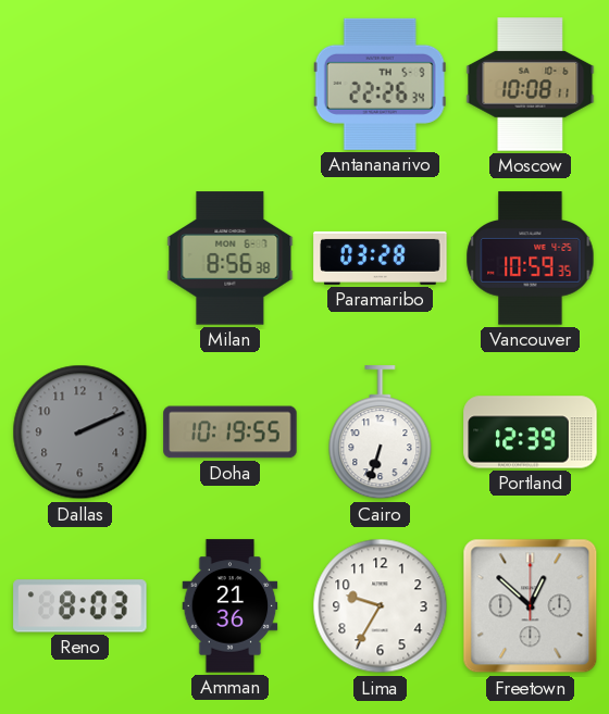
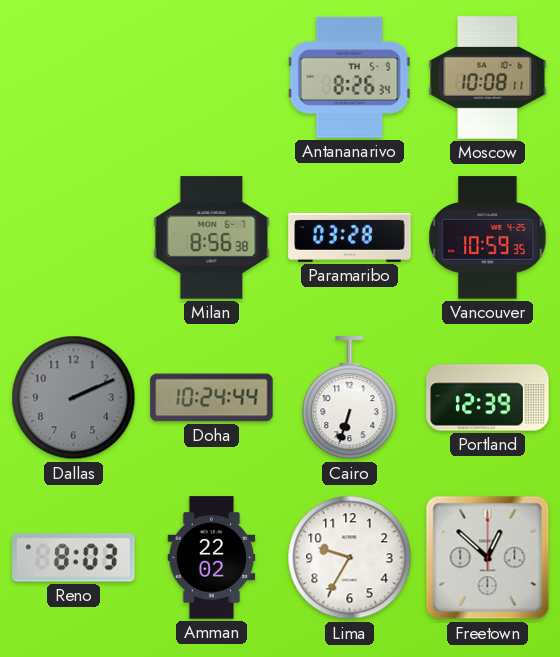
Antananarivo: 22:26 -> 8:26
Doha: 10:19 -> 10:24
Amman: 21:36 -> 22:02
